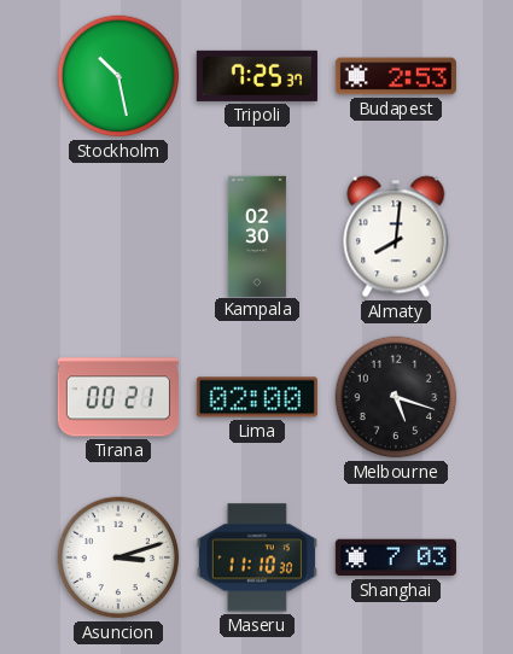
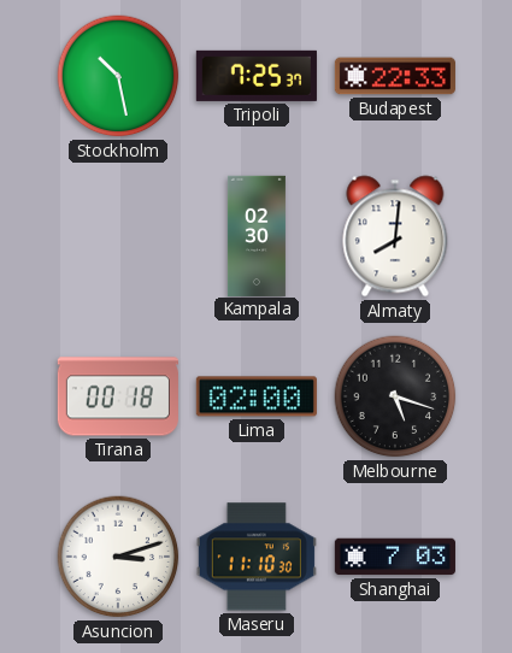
Budapest: 2:53 -> 22:33
Tirana: 00:21 -> 00:18
